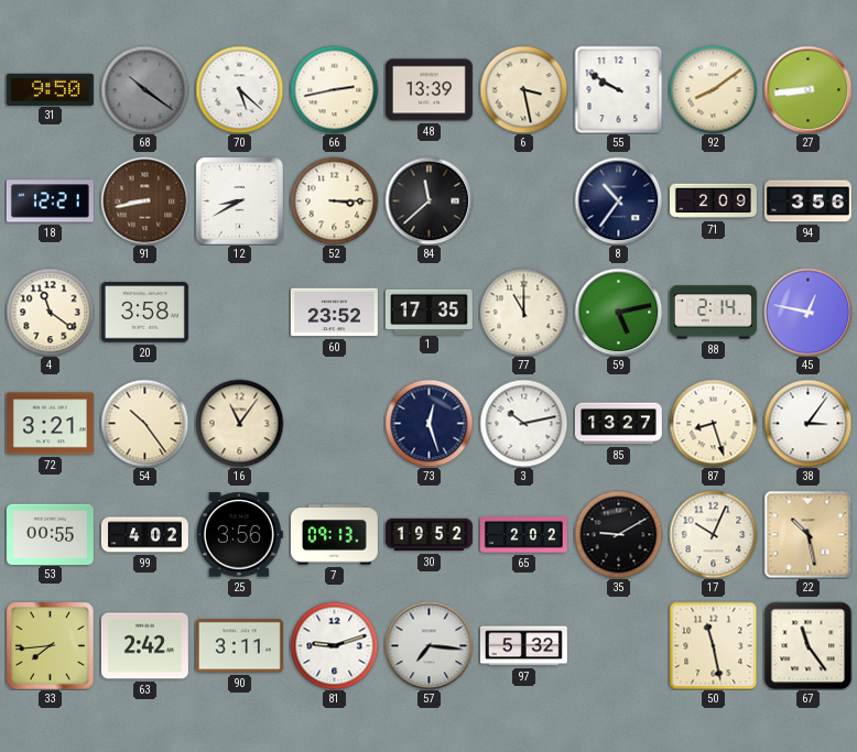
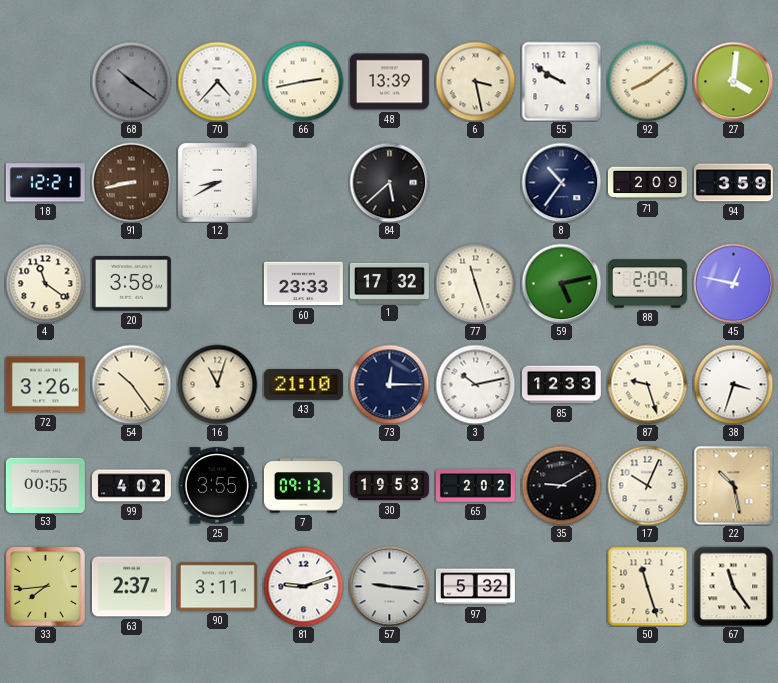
31: 9:50 -> none
70: 5:22 -> 4:37
27: 8:44 -> 4:01
52: 3:15 -> none
84: 11:38 -> 5:38
94: 3:56 -> 3:59
60: 23:52 -> 23:33
1: 17:35 -> 17:32
77: 11:00 -> 11:27
88: 2:14 -> 2:09
72: 3:21 -> 3:26
16: 11:06 -> 11:03
43: none -> 21:10
73: 12:27 -> 12:15
85: 13:27 -> 12:33
87: 8:27 -> 9:27
38: 3:06 -> 3:33
25: 3:56 -> 3:55
30: 19:52 -> 19:53
63: 2:42 -> 2:37
57: 7:16 -> 9:16
50: 11:28 -> 11:27
